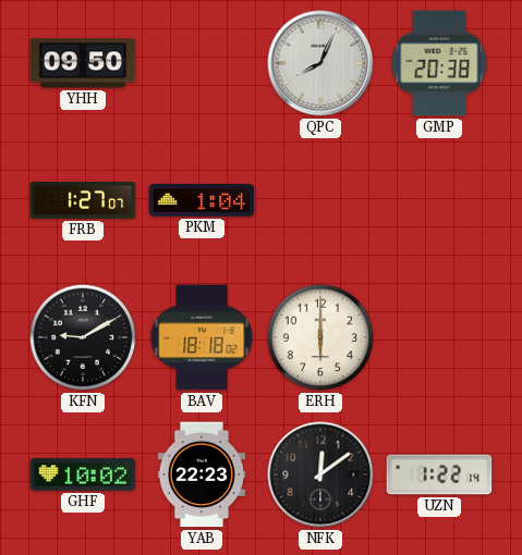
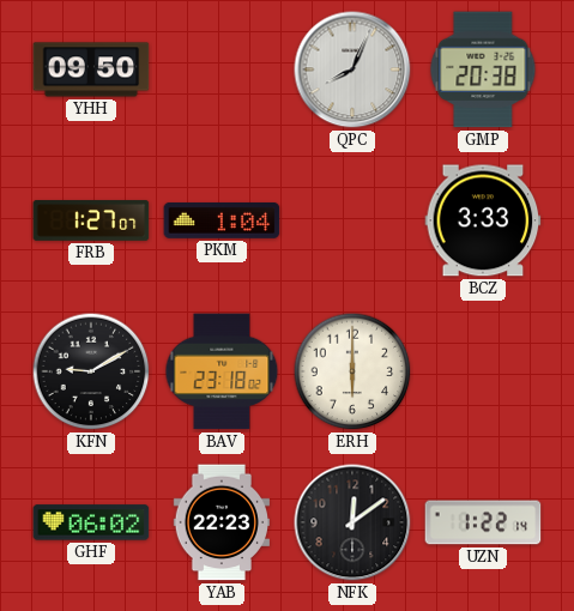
BCZ: none -> 3:33
BAV: 18:18 -> 23:18
GHF: 10:02 -> 06:02
